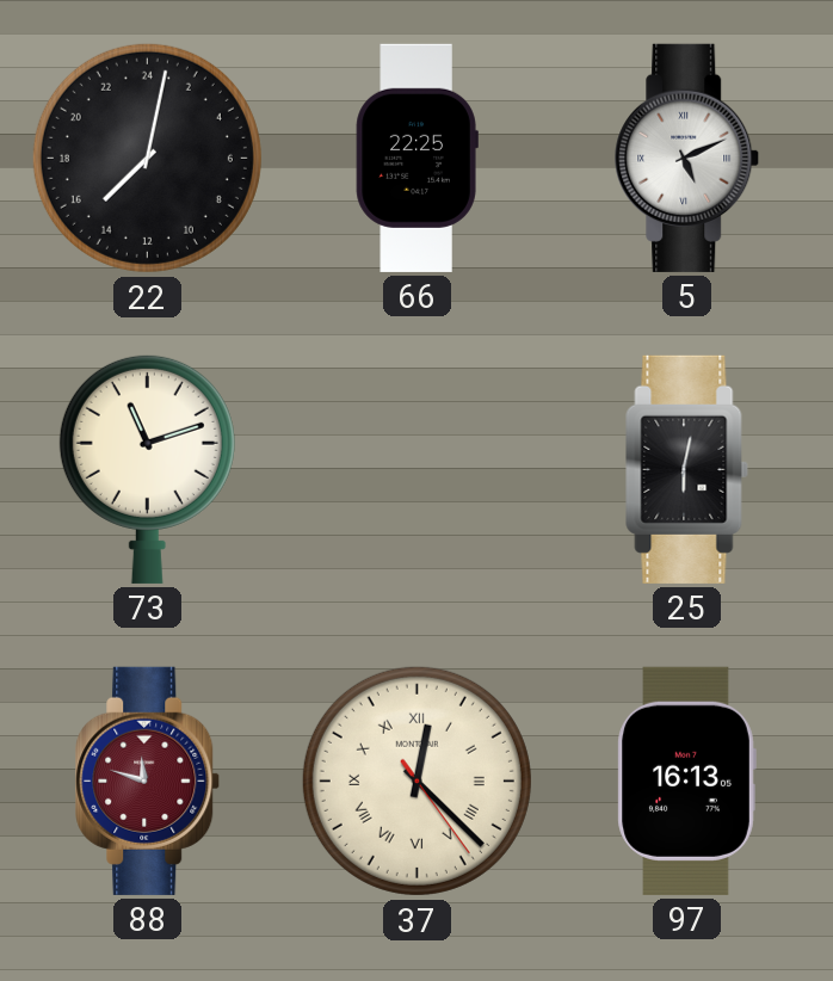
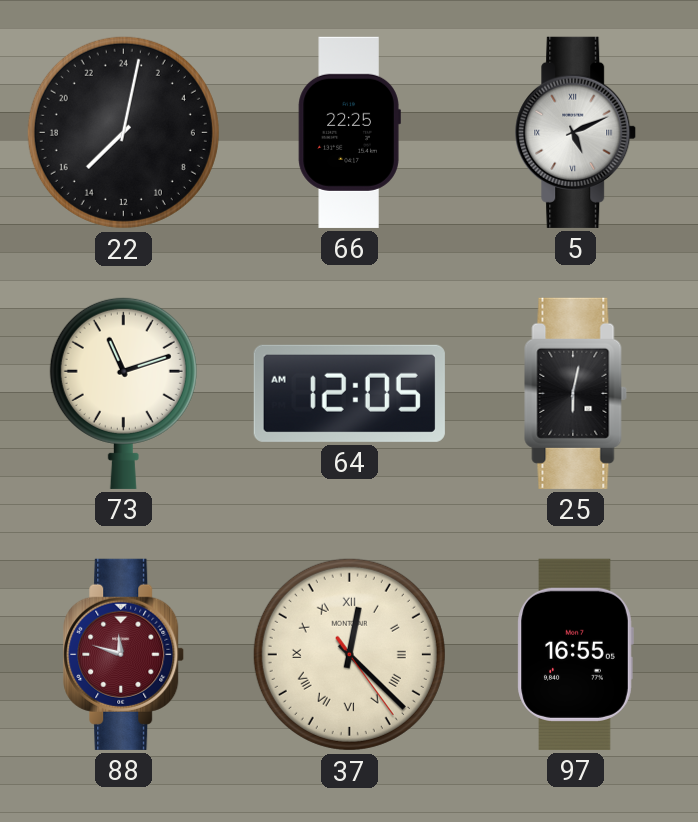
64: none -> 12:05
97: 16:13 -> 16:55
